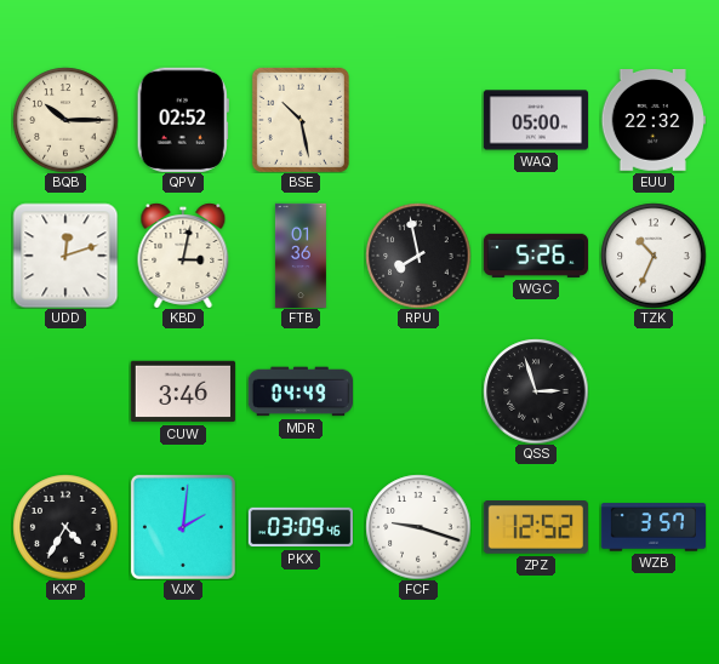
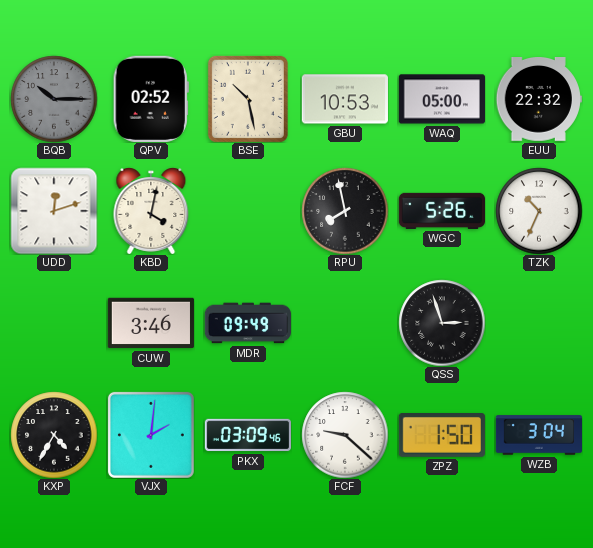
BQB dial: cream -> grey
GBU: none -> 10:53
KBD: 3:02 -> 4:02
FTB: 01:36 -> none
MDR: 04:49 -> 09:49
FCF: 9:18 -> 9:22
ZPZ: 12:52 -> 1:50
WZB: 3:57 -> 3:04
